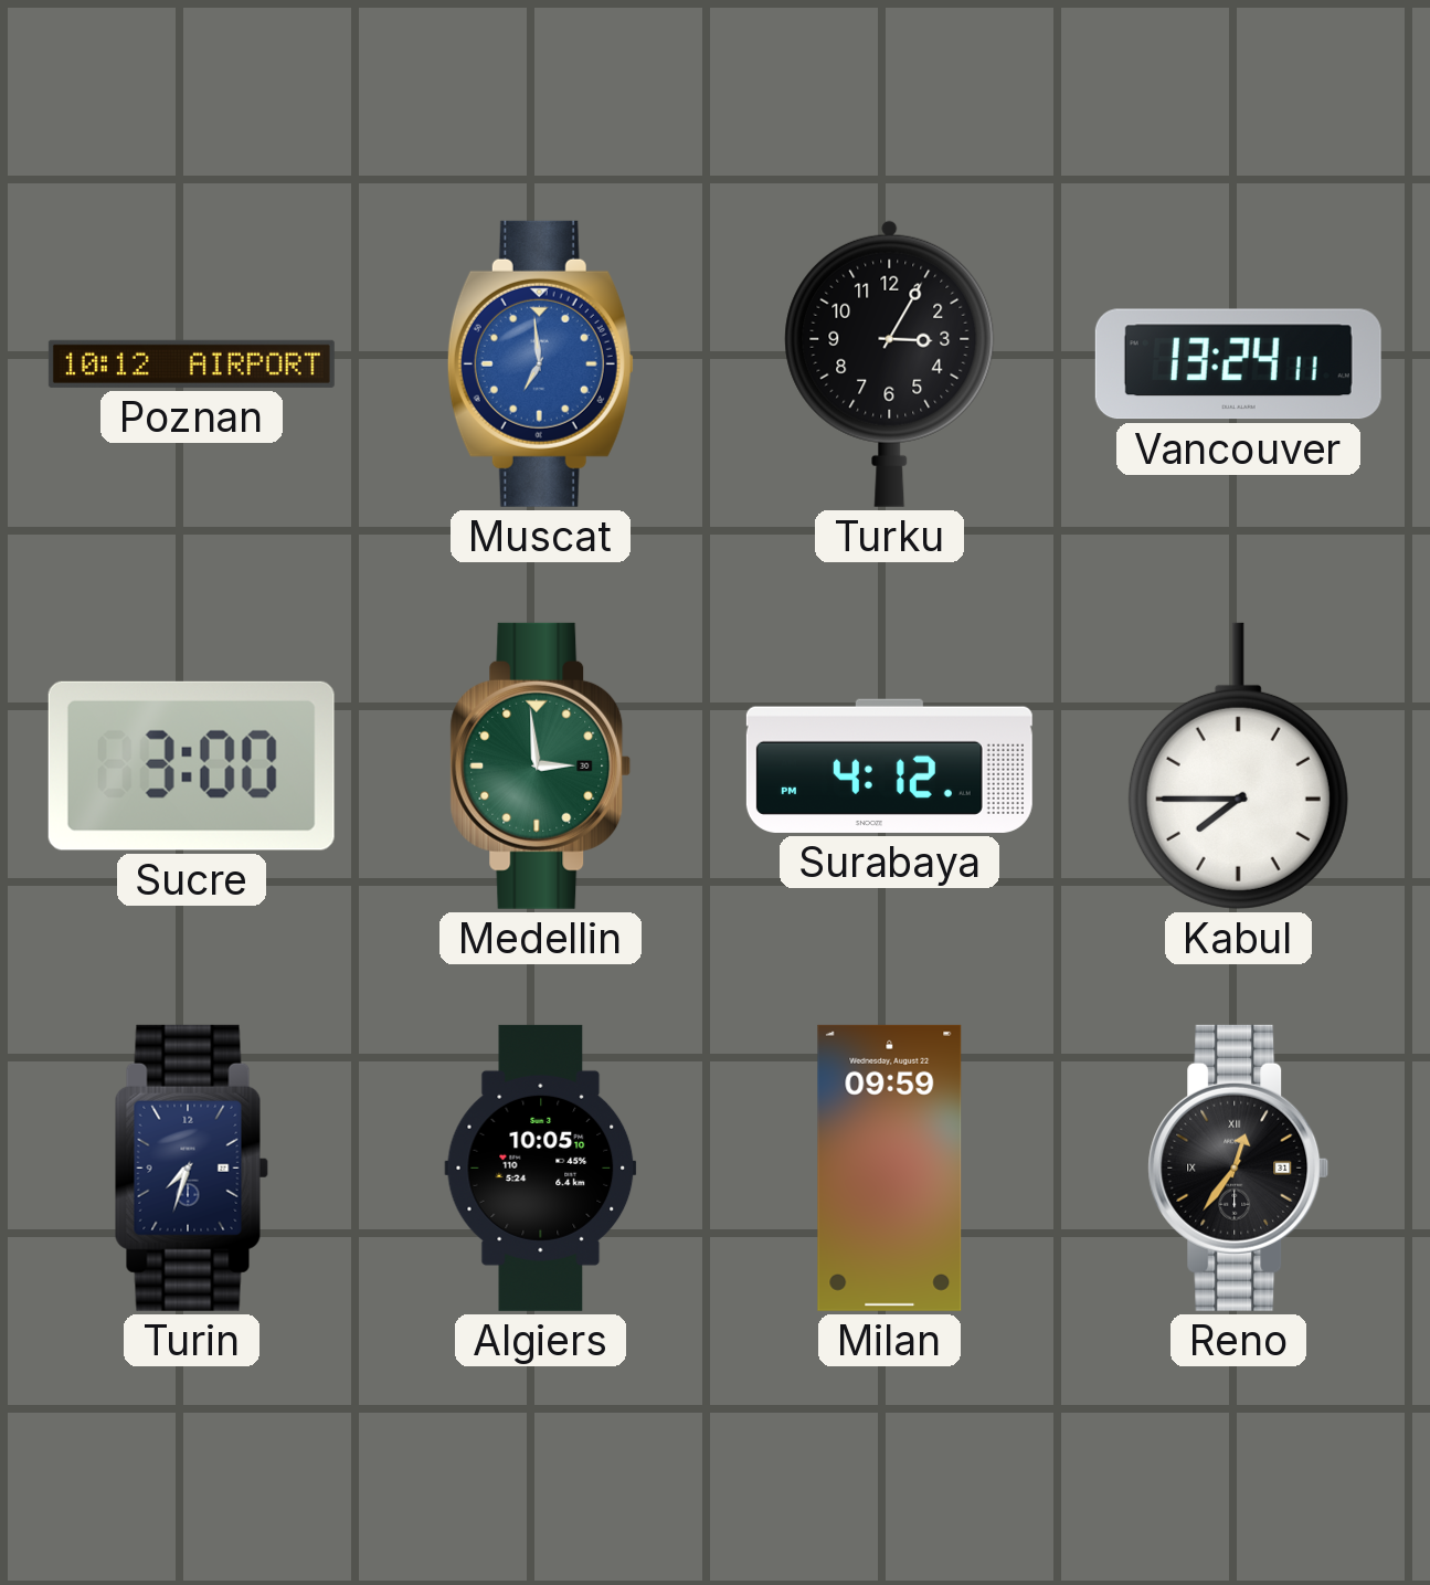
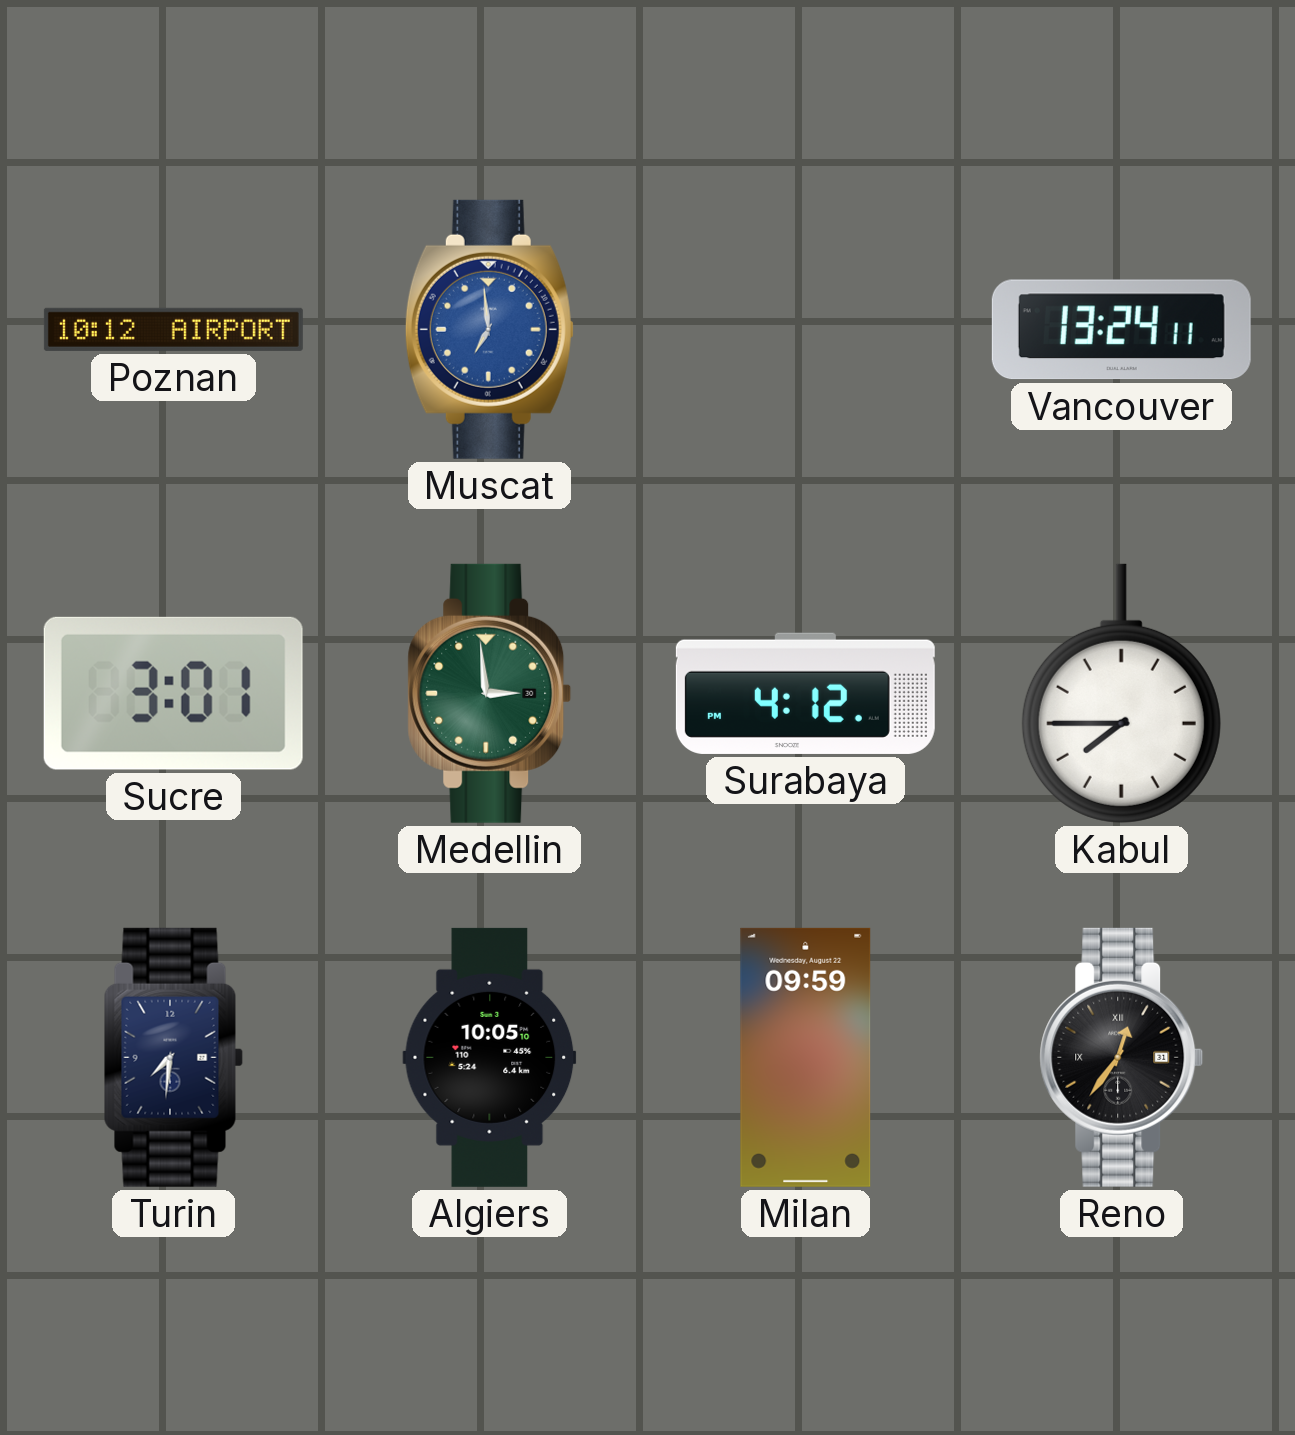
Turku: 3:05 -> none
Sucre: 3:00 -> 3:01
Turin: 7:33 -> 7:31
